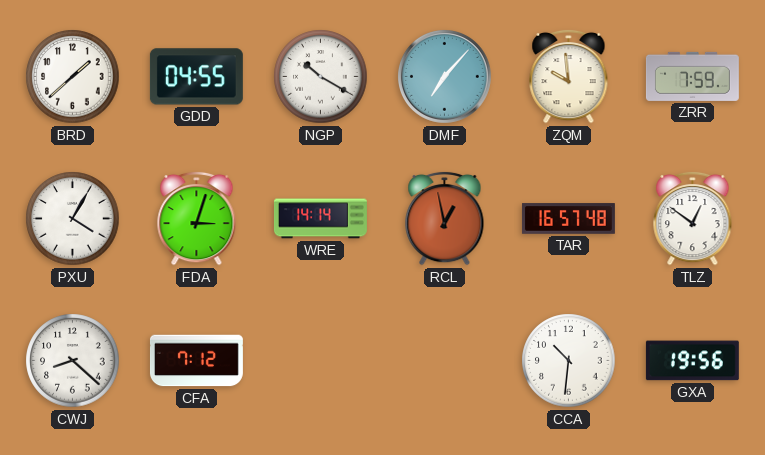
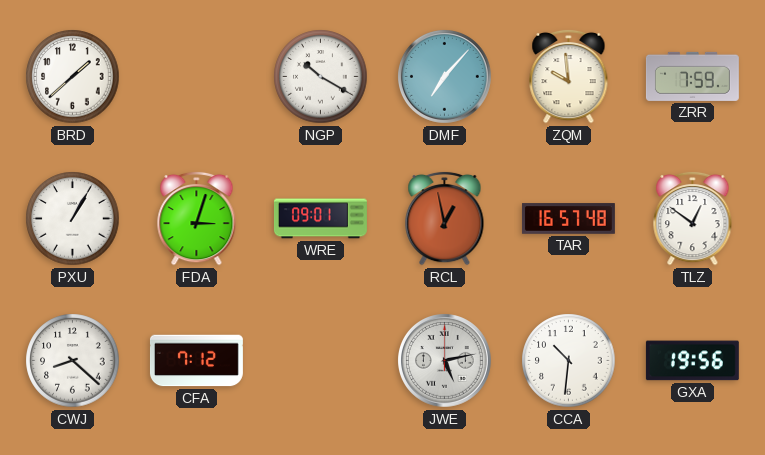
GDD: 04:55 -> none
PXU: 4:05 -> 1:05
WRE: 14:14 -> 09:01
JWE: none -> 5:13
